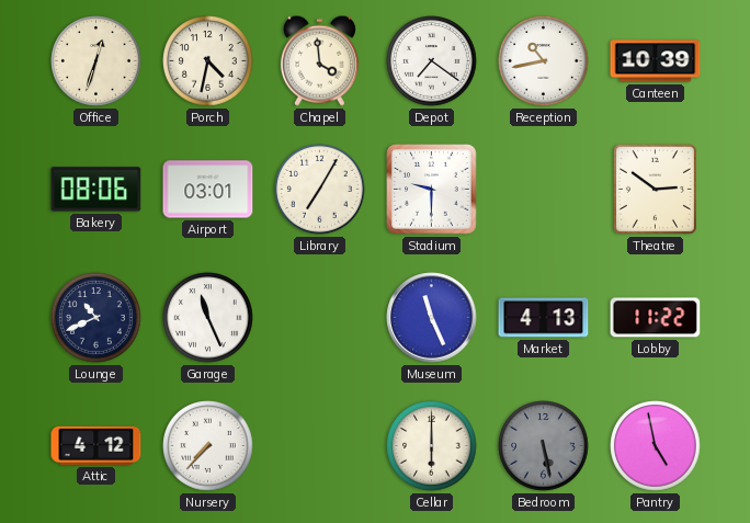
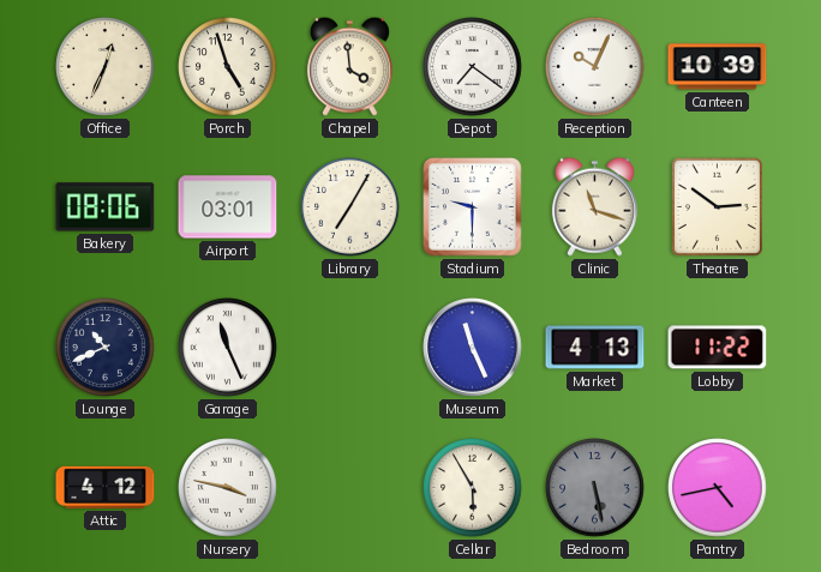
Office: 12:33 -> 12:34
Porch: 4:32 -> 4:57
Reception: 10:43 -> 10:04
Clinic: none -> 11:18
Nursery: 7:37 -> 3:47
Cellar: 6:00 -> 5:55
Pantry: 4:58 -> 4:43
